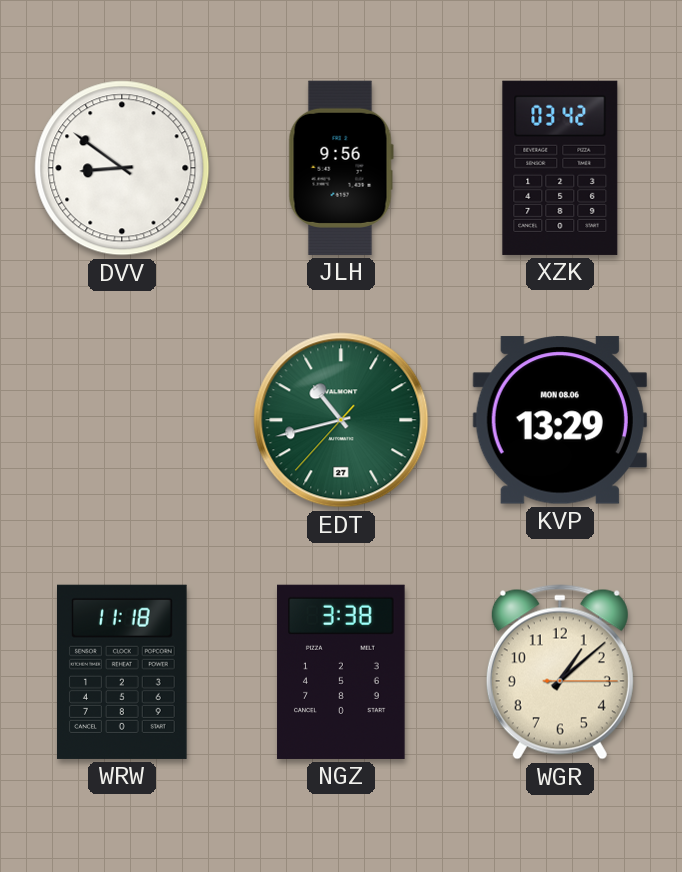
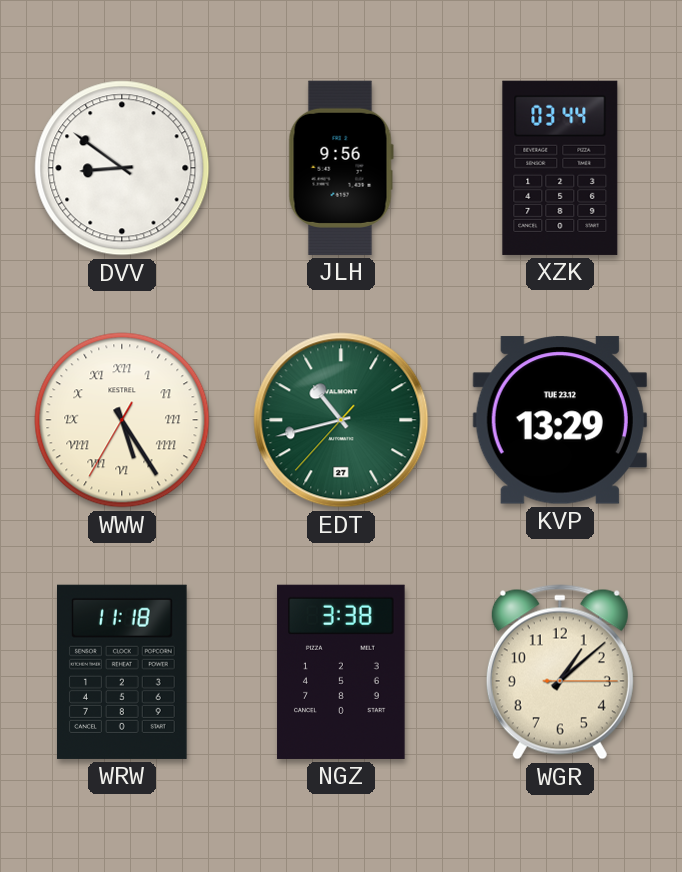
XZK: 03:42 -> 03:44
WWW: none -> 5:24
KVP date: MON 08.06 -> TUE 23.12
